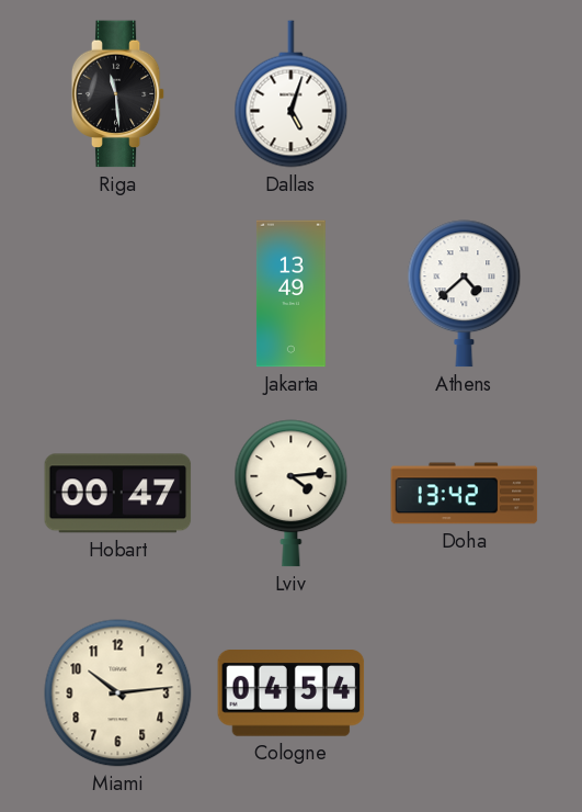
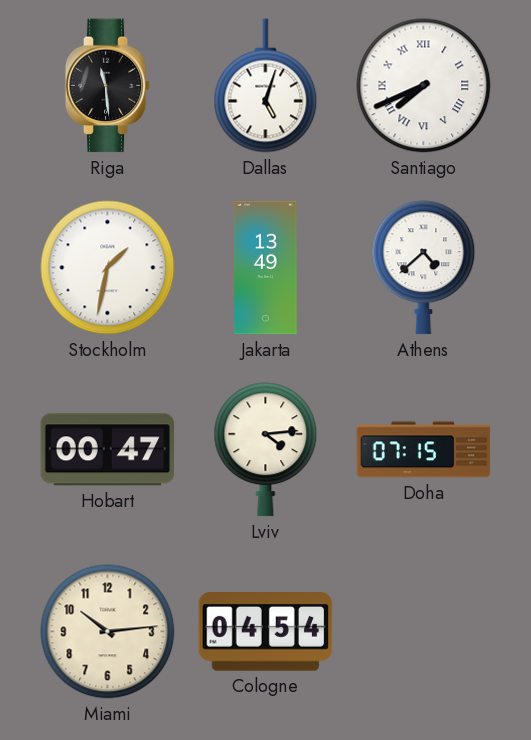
Santiago: none -> 7:41
Stockholm: none -> 1:32
Doha: 13:42 -> 07:15
